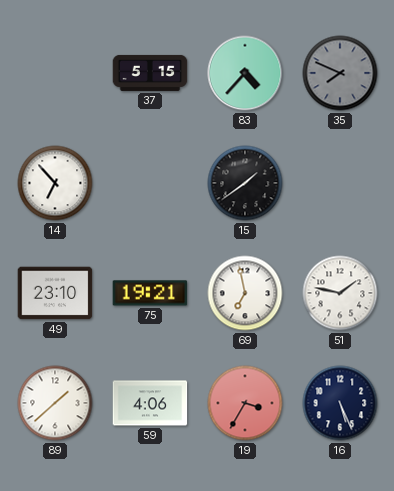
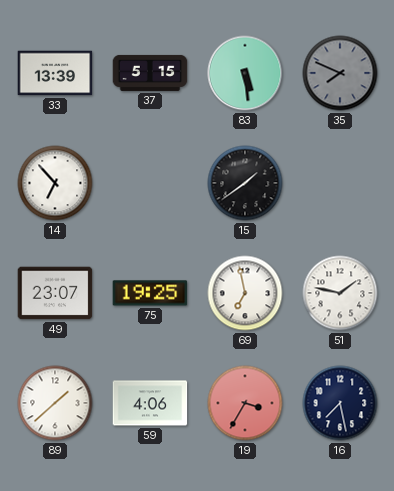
33: none -> 13:39
83: 4:37 -> 5:29
49: 23:10 -> 23:07
75: 19:21 -> 19:25
16: 5:26 -> 7:28
